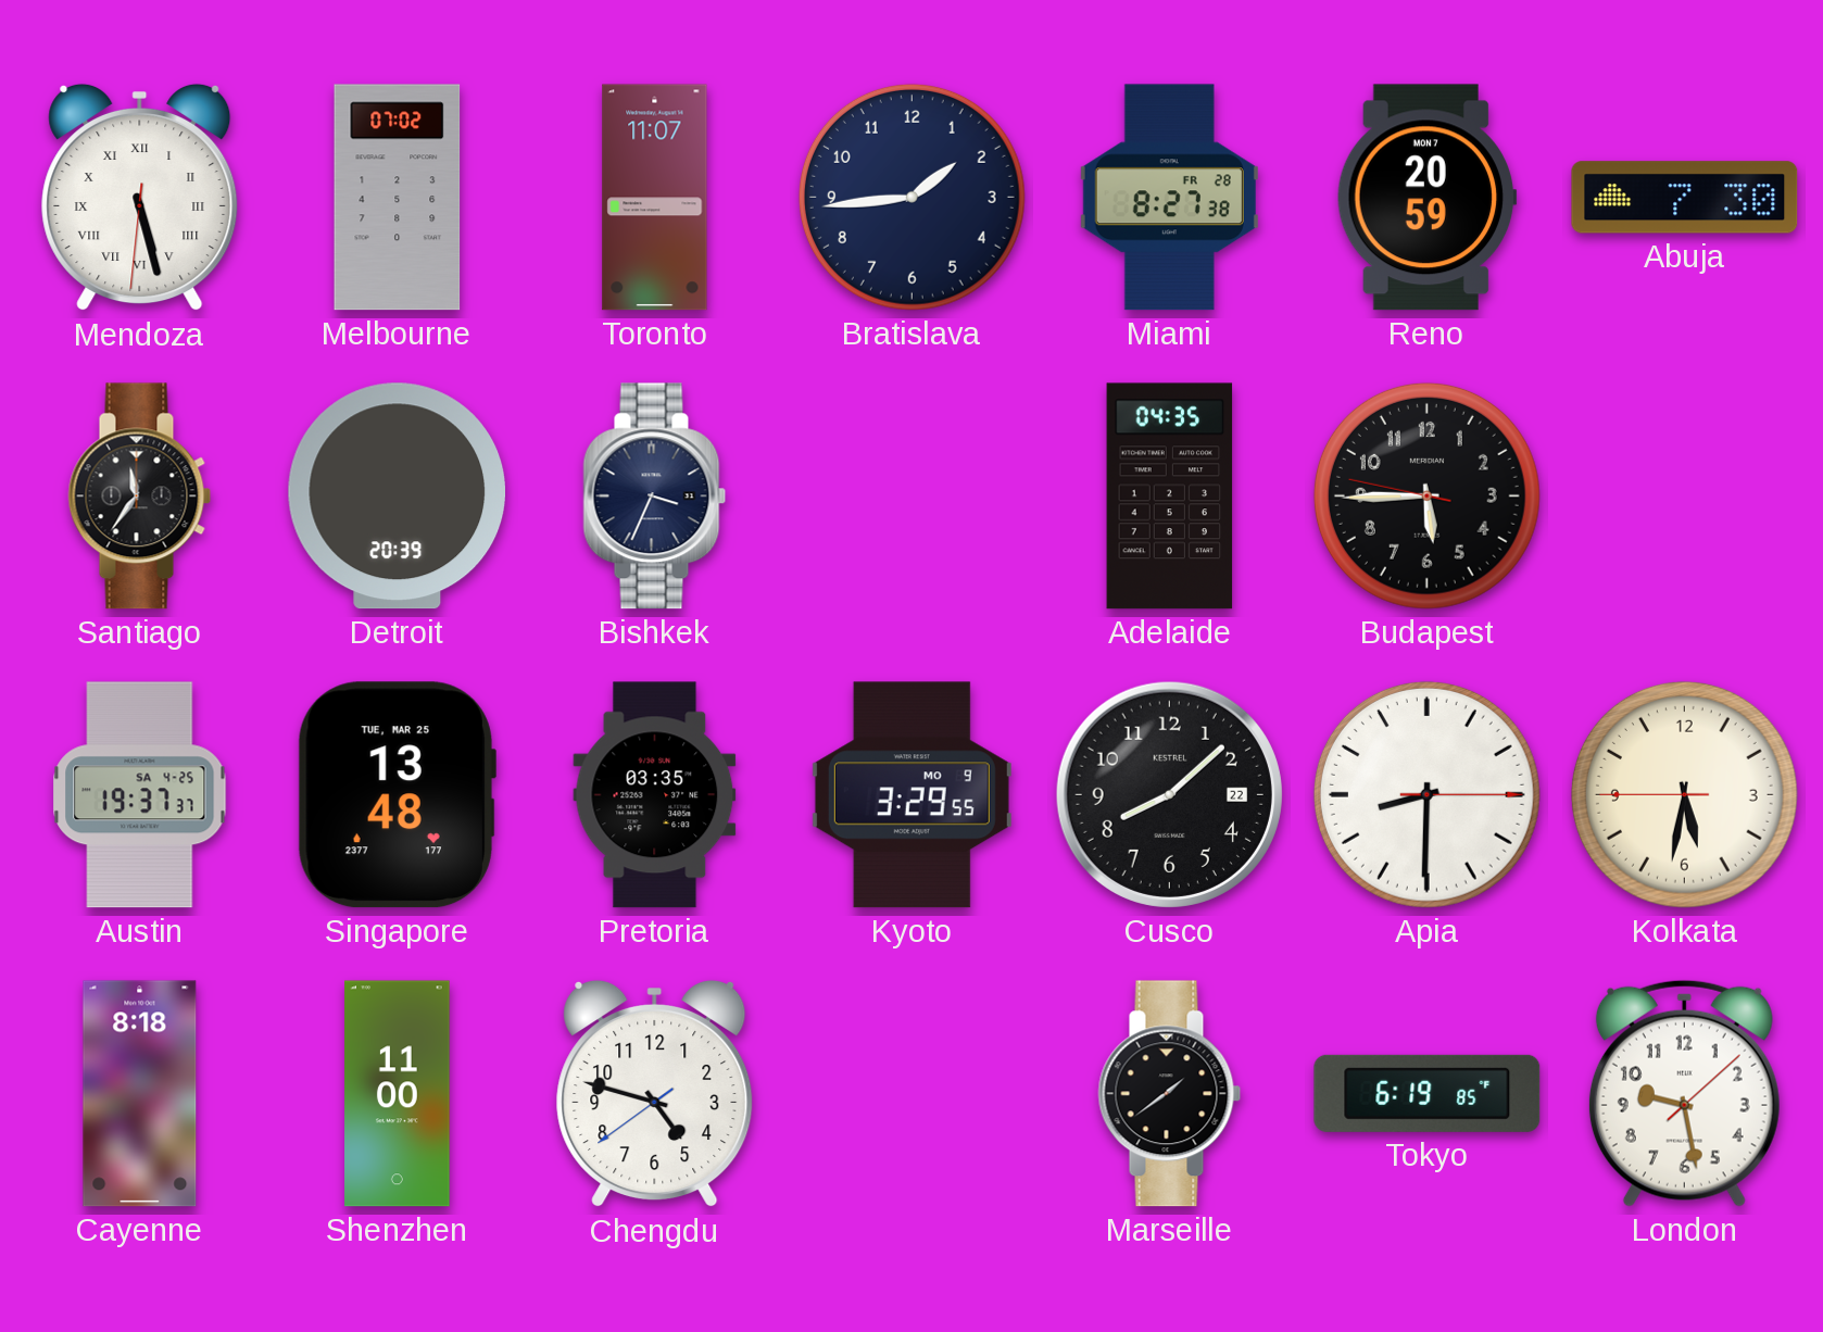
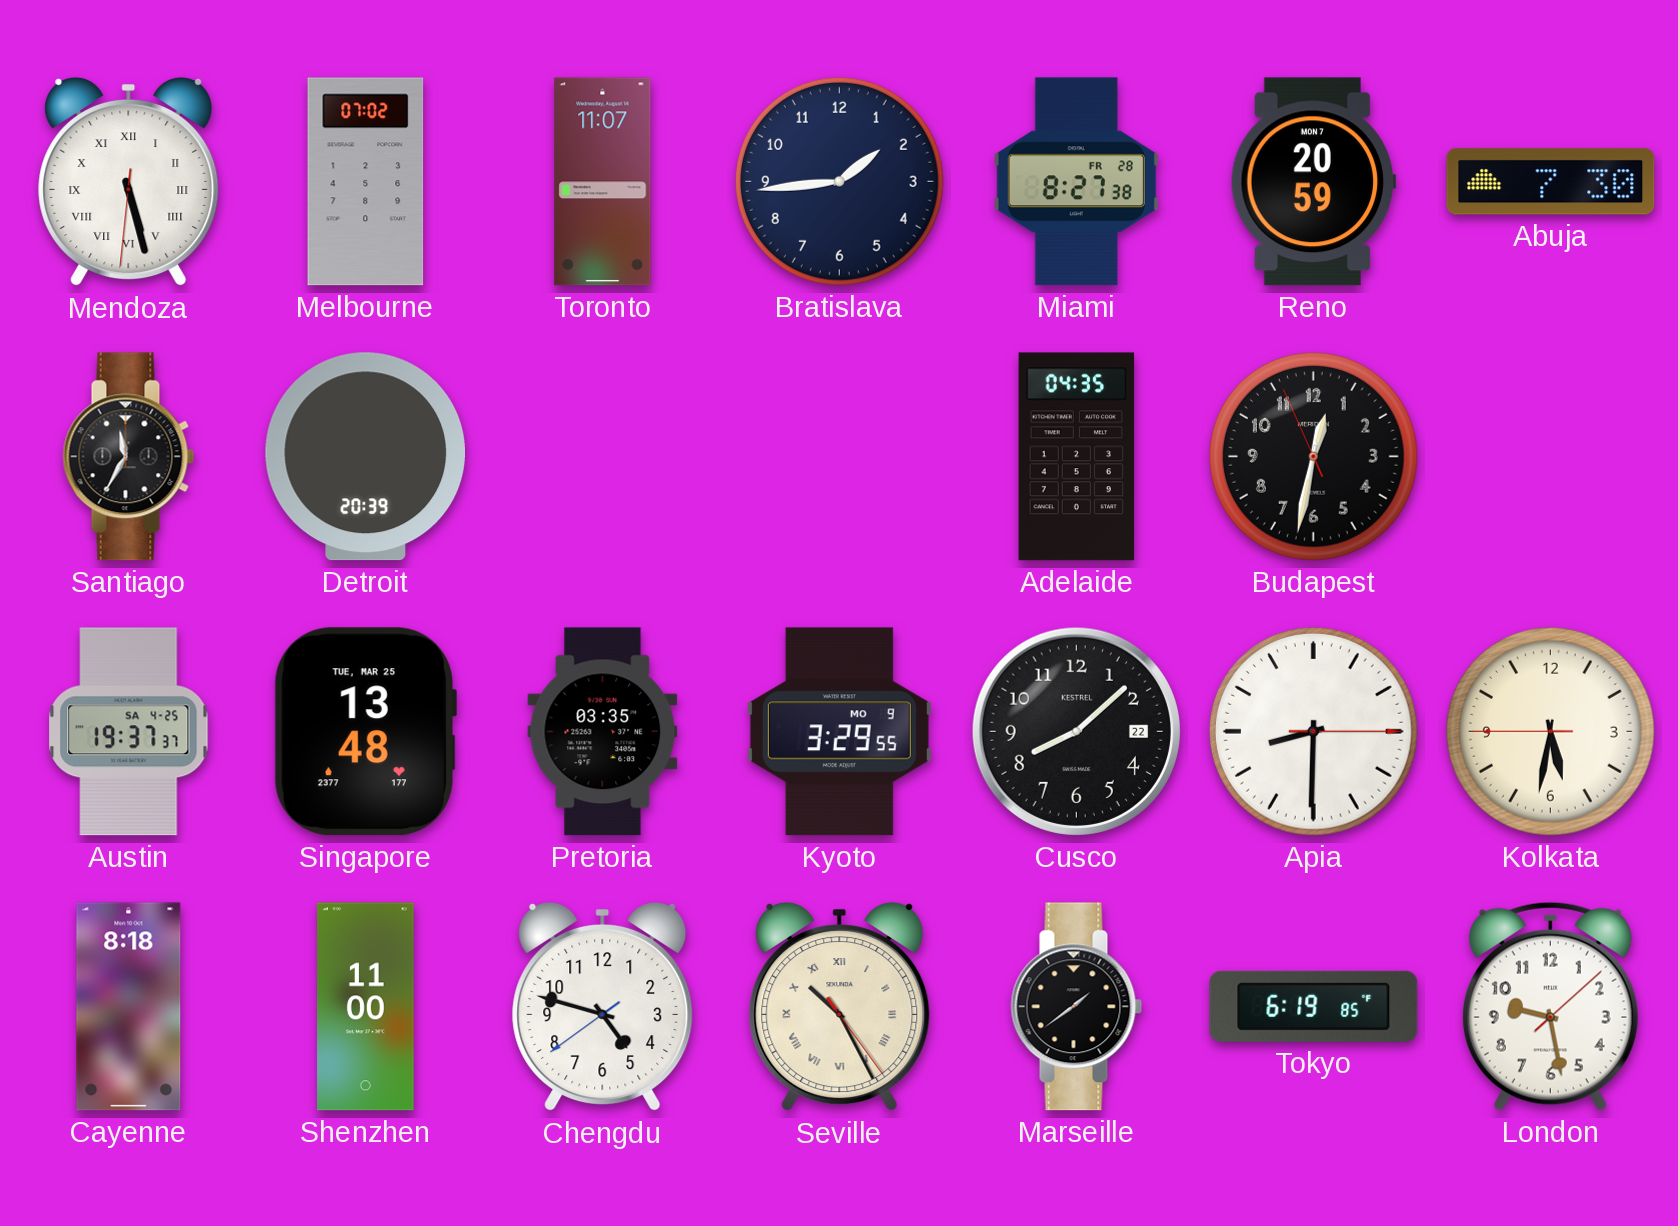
Santiago: 11:36 -> 11:35
Bishkek: 3:34 -> none
Budapest: 5:44 -> 12:31
Seville: none -> 10:25
